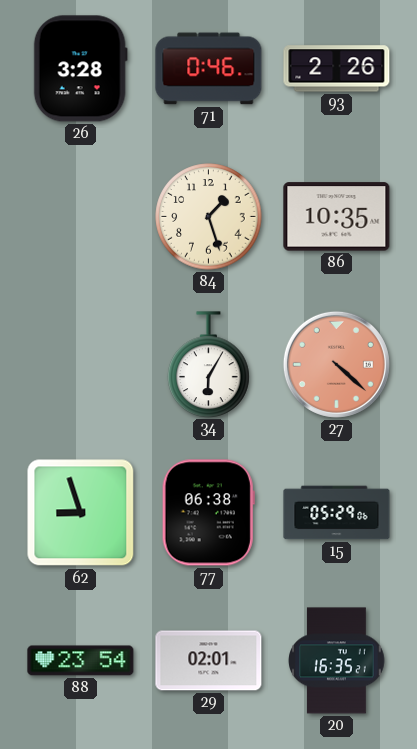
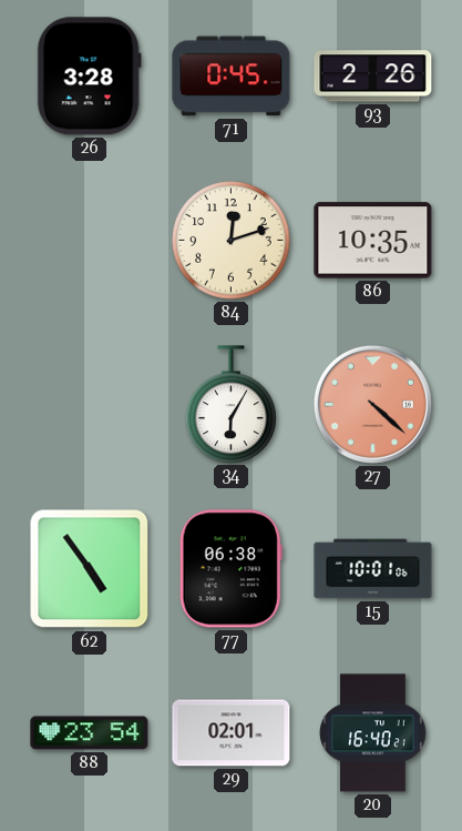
71: 0:46 -> 0:45
84: 1:27 -> 12:12
62: 8:57 -> 4:54
15: 05:29 -> 10:01
20: 16:35 -> 16:40
